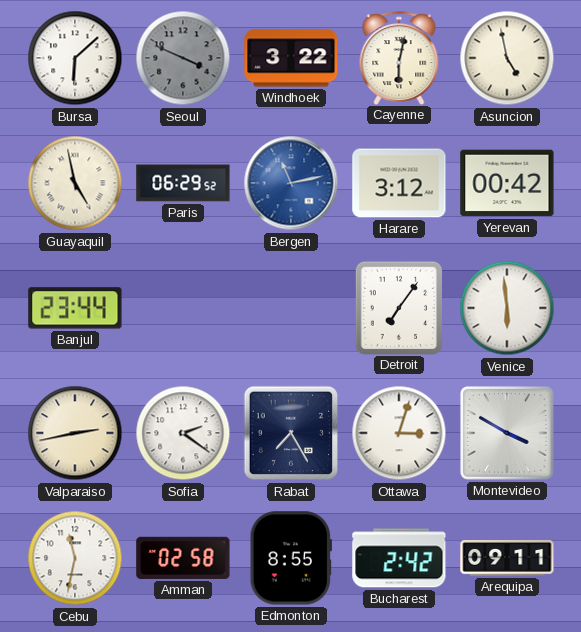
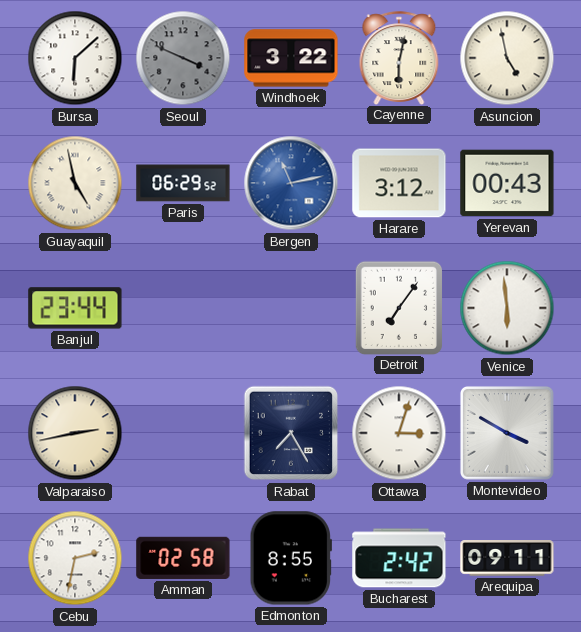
Yerevan: 00:42 -> 00:43
Sofia: 2:21 -> none
Cebu: 11:32 -> 2:32
